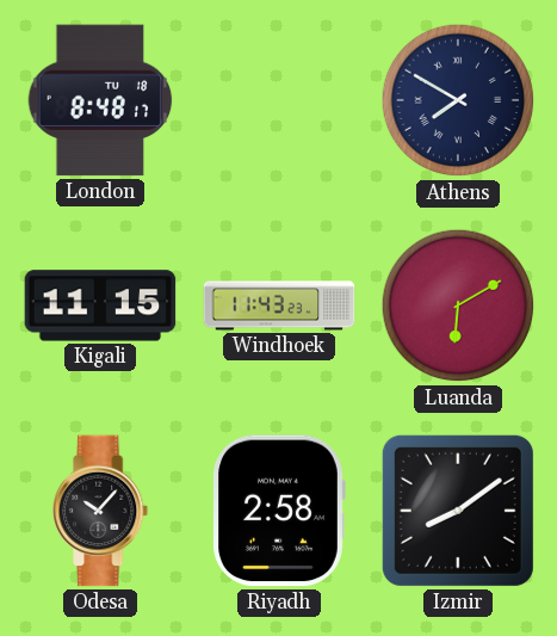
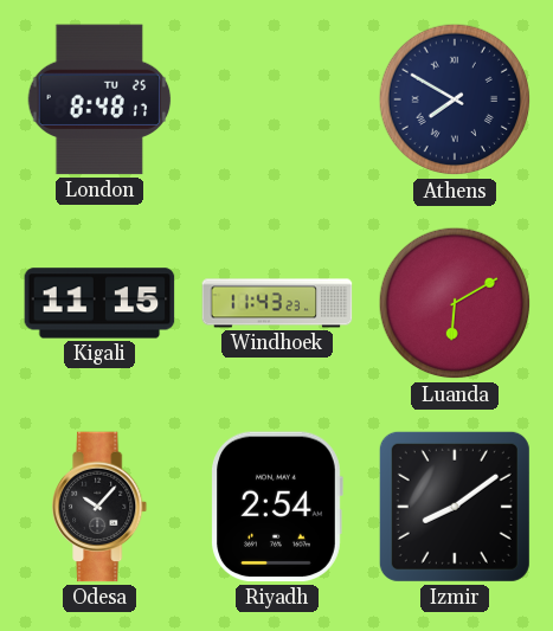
London date: TU 18 -> TU 25
Riyadh: 2:58 -> 2:54
